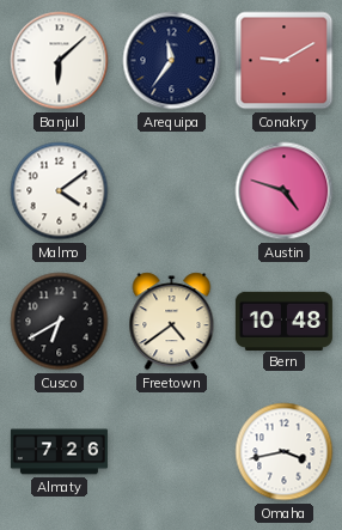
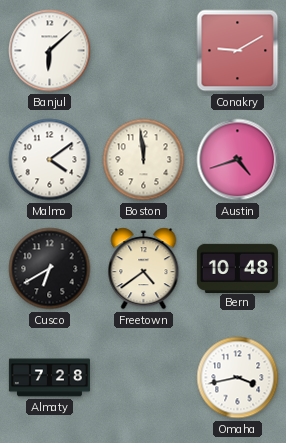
Arequipa: 11:36 -> none
Boston: none -> 11:59
Austin: 4:48 -> 4:42
Almaty: 7:26 -> 7:28
